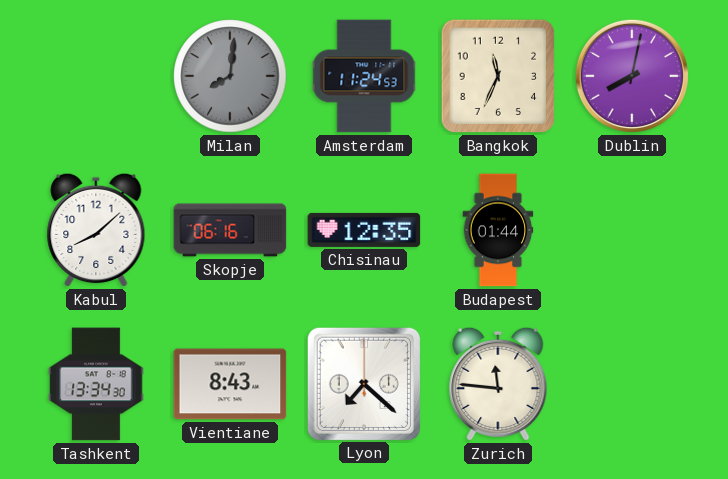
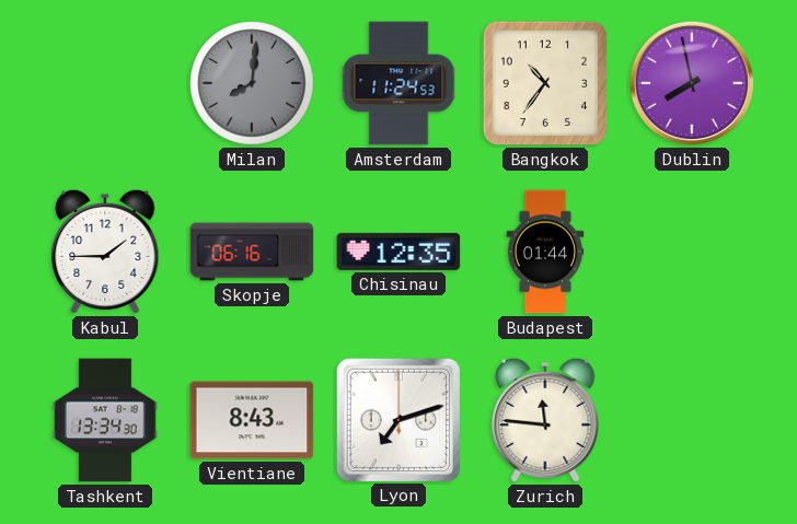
Bangkok: 11:34 -> 10:36
Dublin: 8:02 -> 7:58
Kabul: 8:08 -> 1:45
Lyon: 7:22 -> 7:12
